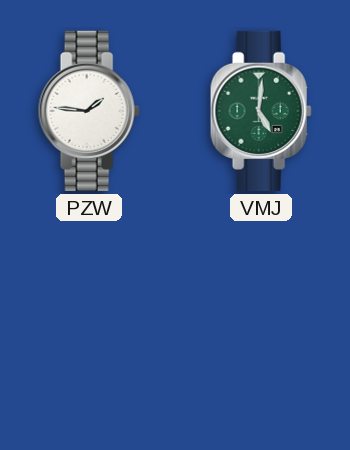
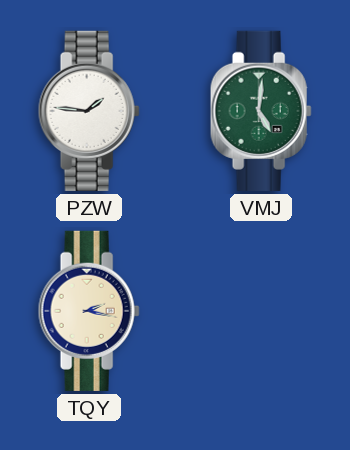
TQY: none -> 2:17
